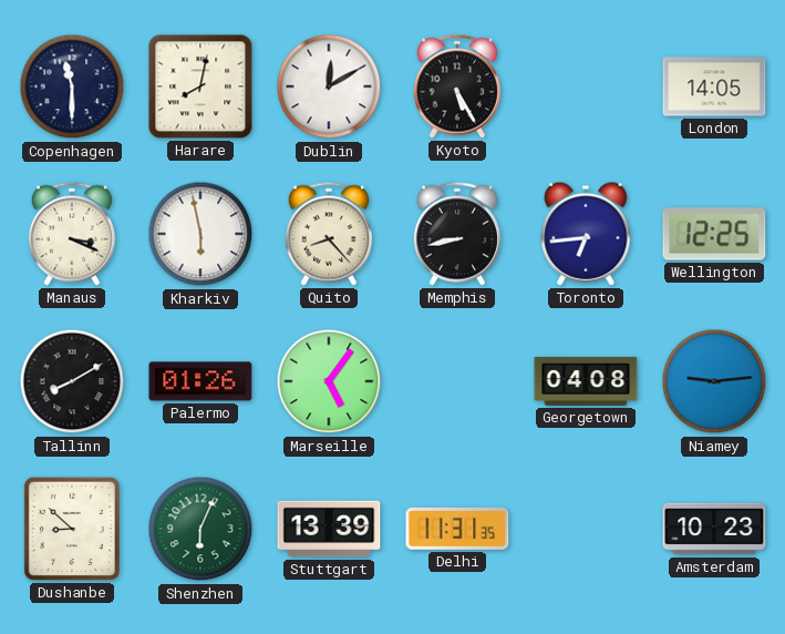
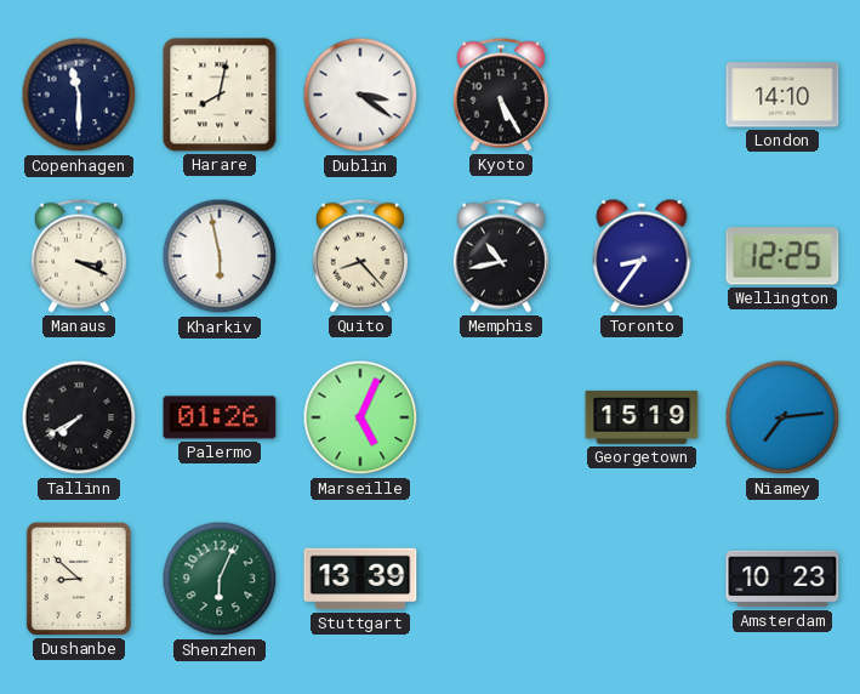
Dublin: 12:10 -> 3:21
London: 14:05 -> 14:10
Memphis: 8:43 -> 10:43
Toronto: 6:44 -> 8:36
Tallinn: 8:10 -> 7:40
Marseille: 5:06 -> 5:04
Georgetown: 04:08 -> 15:19
Niamey: 9:14 -> 7:14
Delhi: 11:31 -> none
